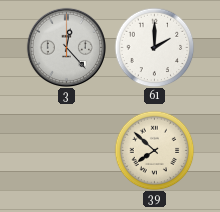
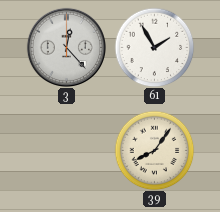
61: 2:00 -> 1:55
39: 7:52 -> 8:06
